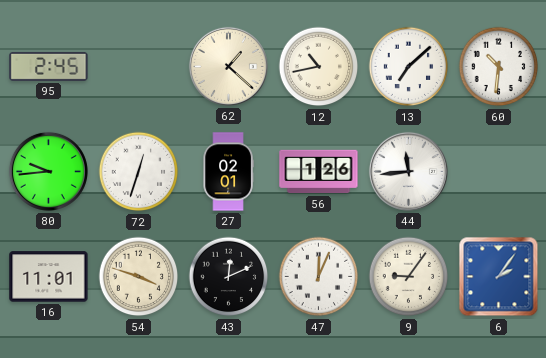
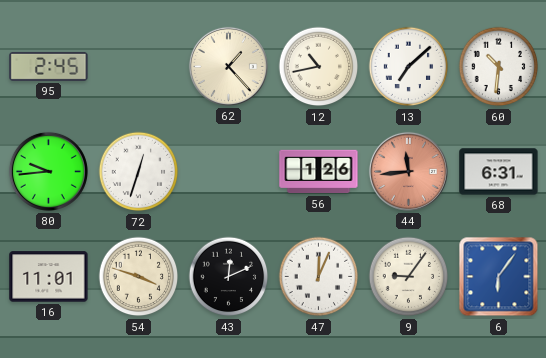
62: 1:22 -> 1:23
27: 02:01 -> none
44 dial: white -> salmon
68: none -> 6:31
6: 2:06 -> 6:06
